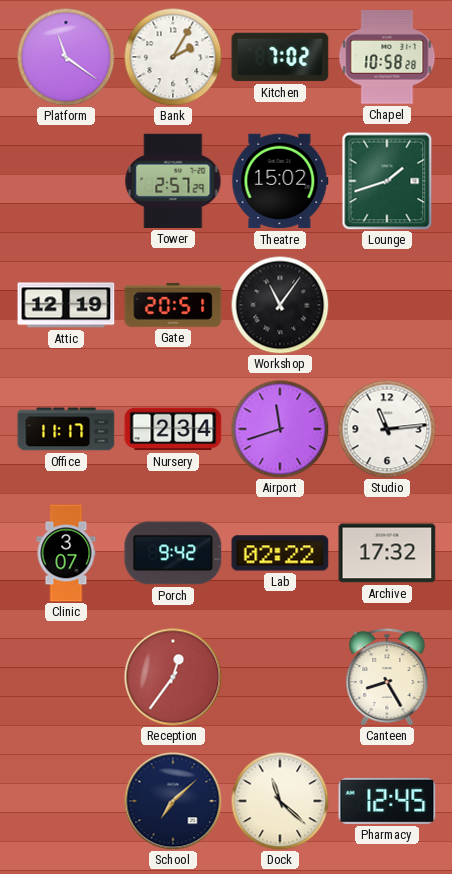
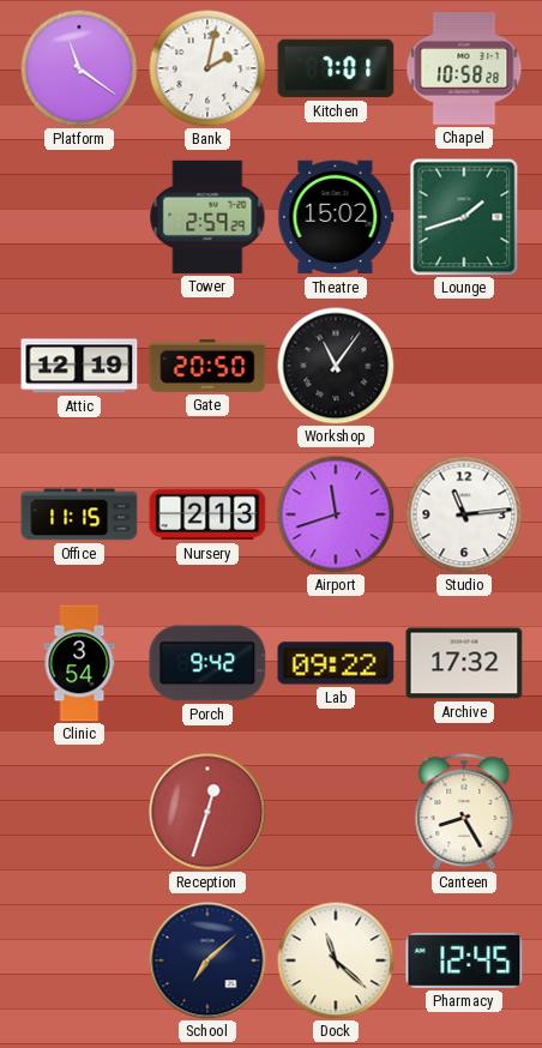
Bank: 2:05 -> 2:02
Kitchen: 7:02 -> 7:01
Tower: 2:57 -> 2:59
Gate: 20:51 -> 20:50
Office: 11:17 -> 11:15
Nursery: 2:34 -> 2:13
Clinic: 3:07 -> 3:54
Lab: 02:22 -> 09:22
Reception: 12:36 -> 12:33
